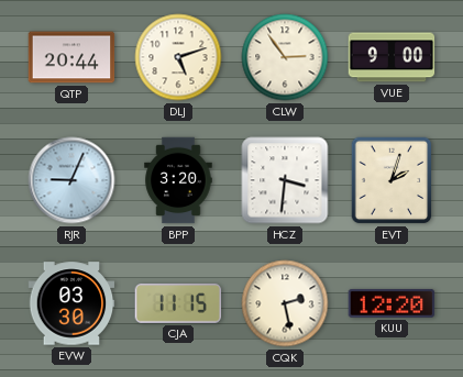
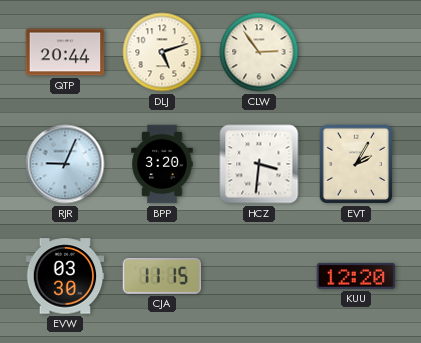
VUE: 9:00 -> none
EVT: 2:03 -> 2:05
CQK: 2:28 -> none
